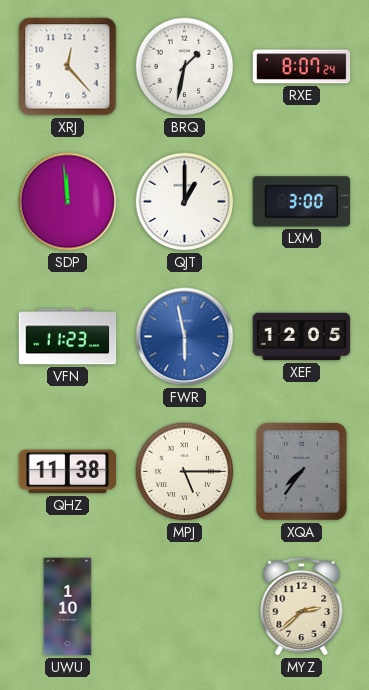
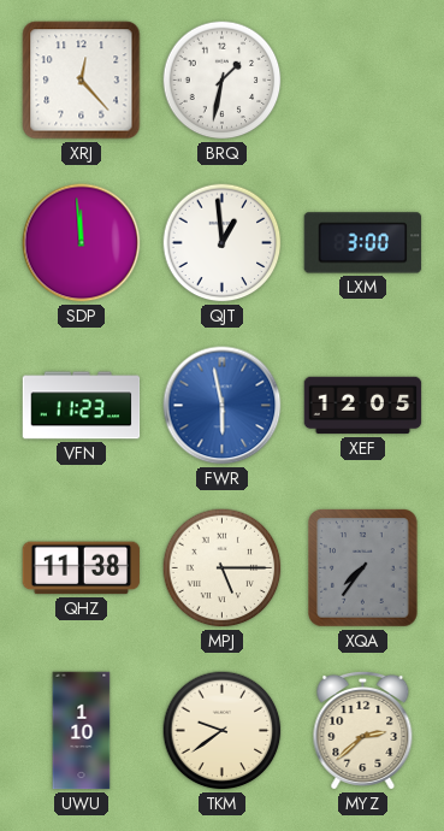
RXE: 8:07 -> none
QJT: 1:00 -> 12:59
TKM: none -> 9:39
